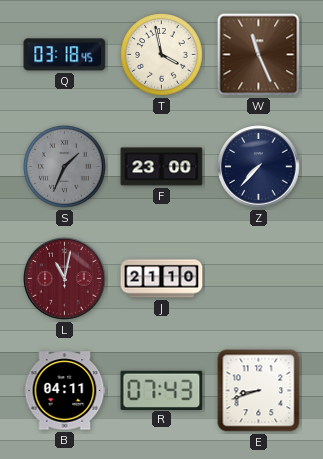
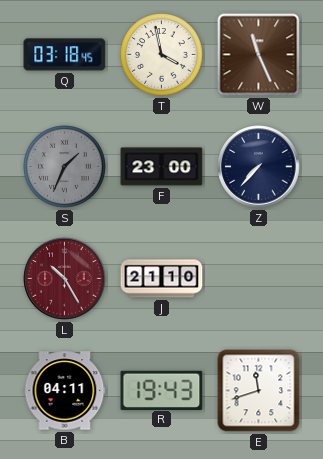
L: 11:02 -> 10:25
R: 07:43 -> 19:43
E: 8:42 -> 11:42
